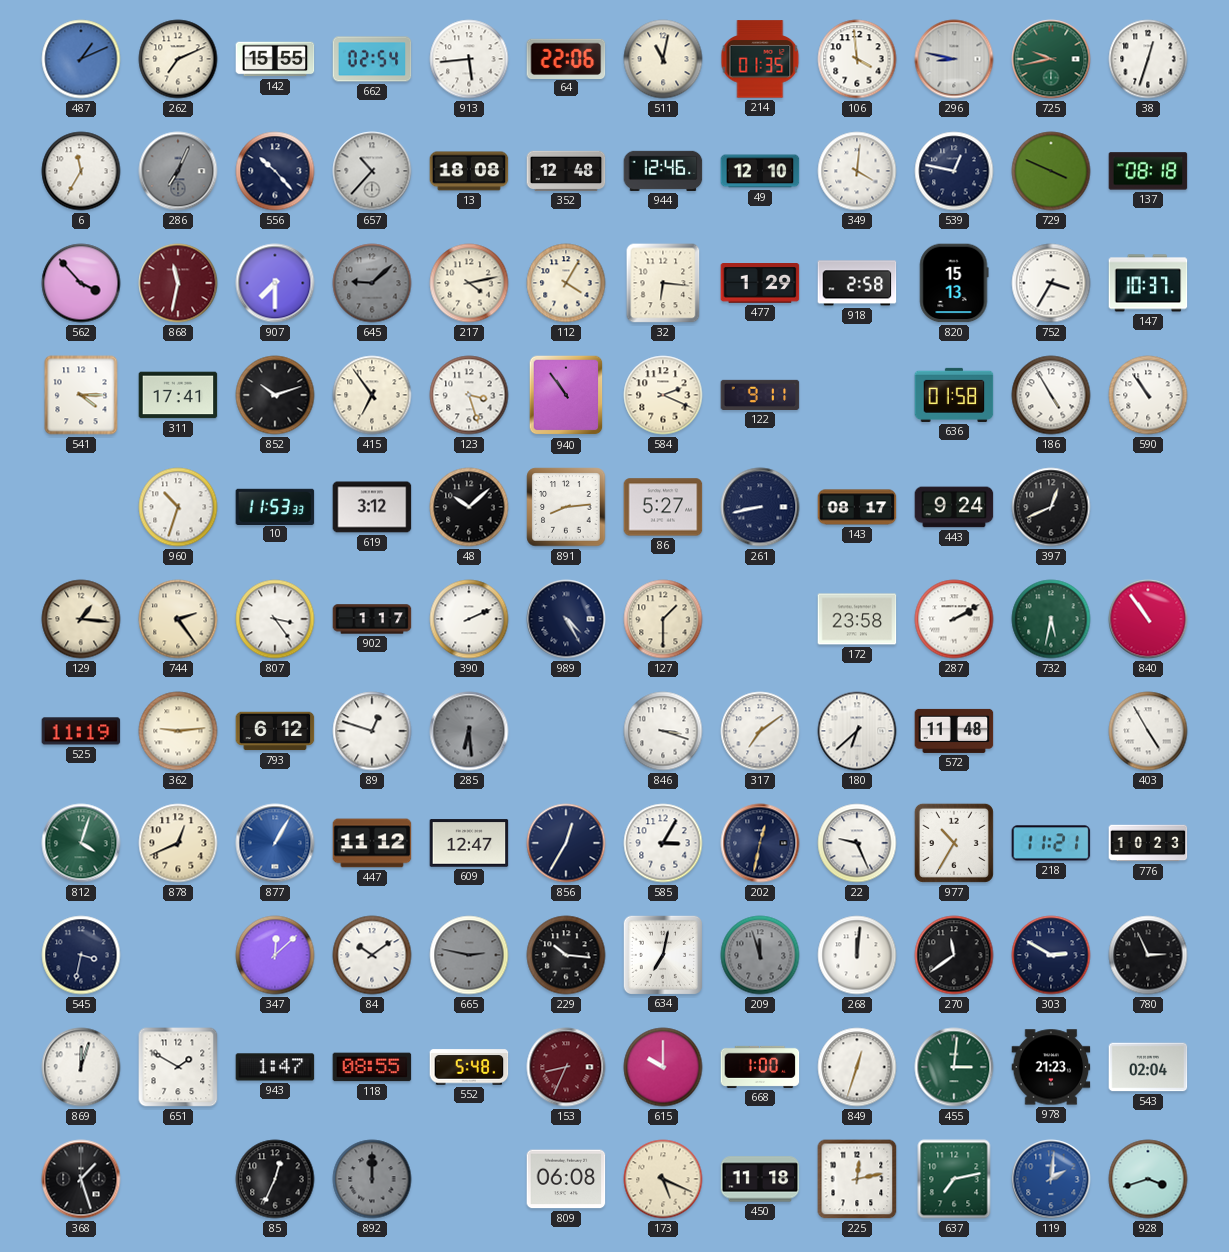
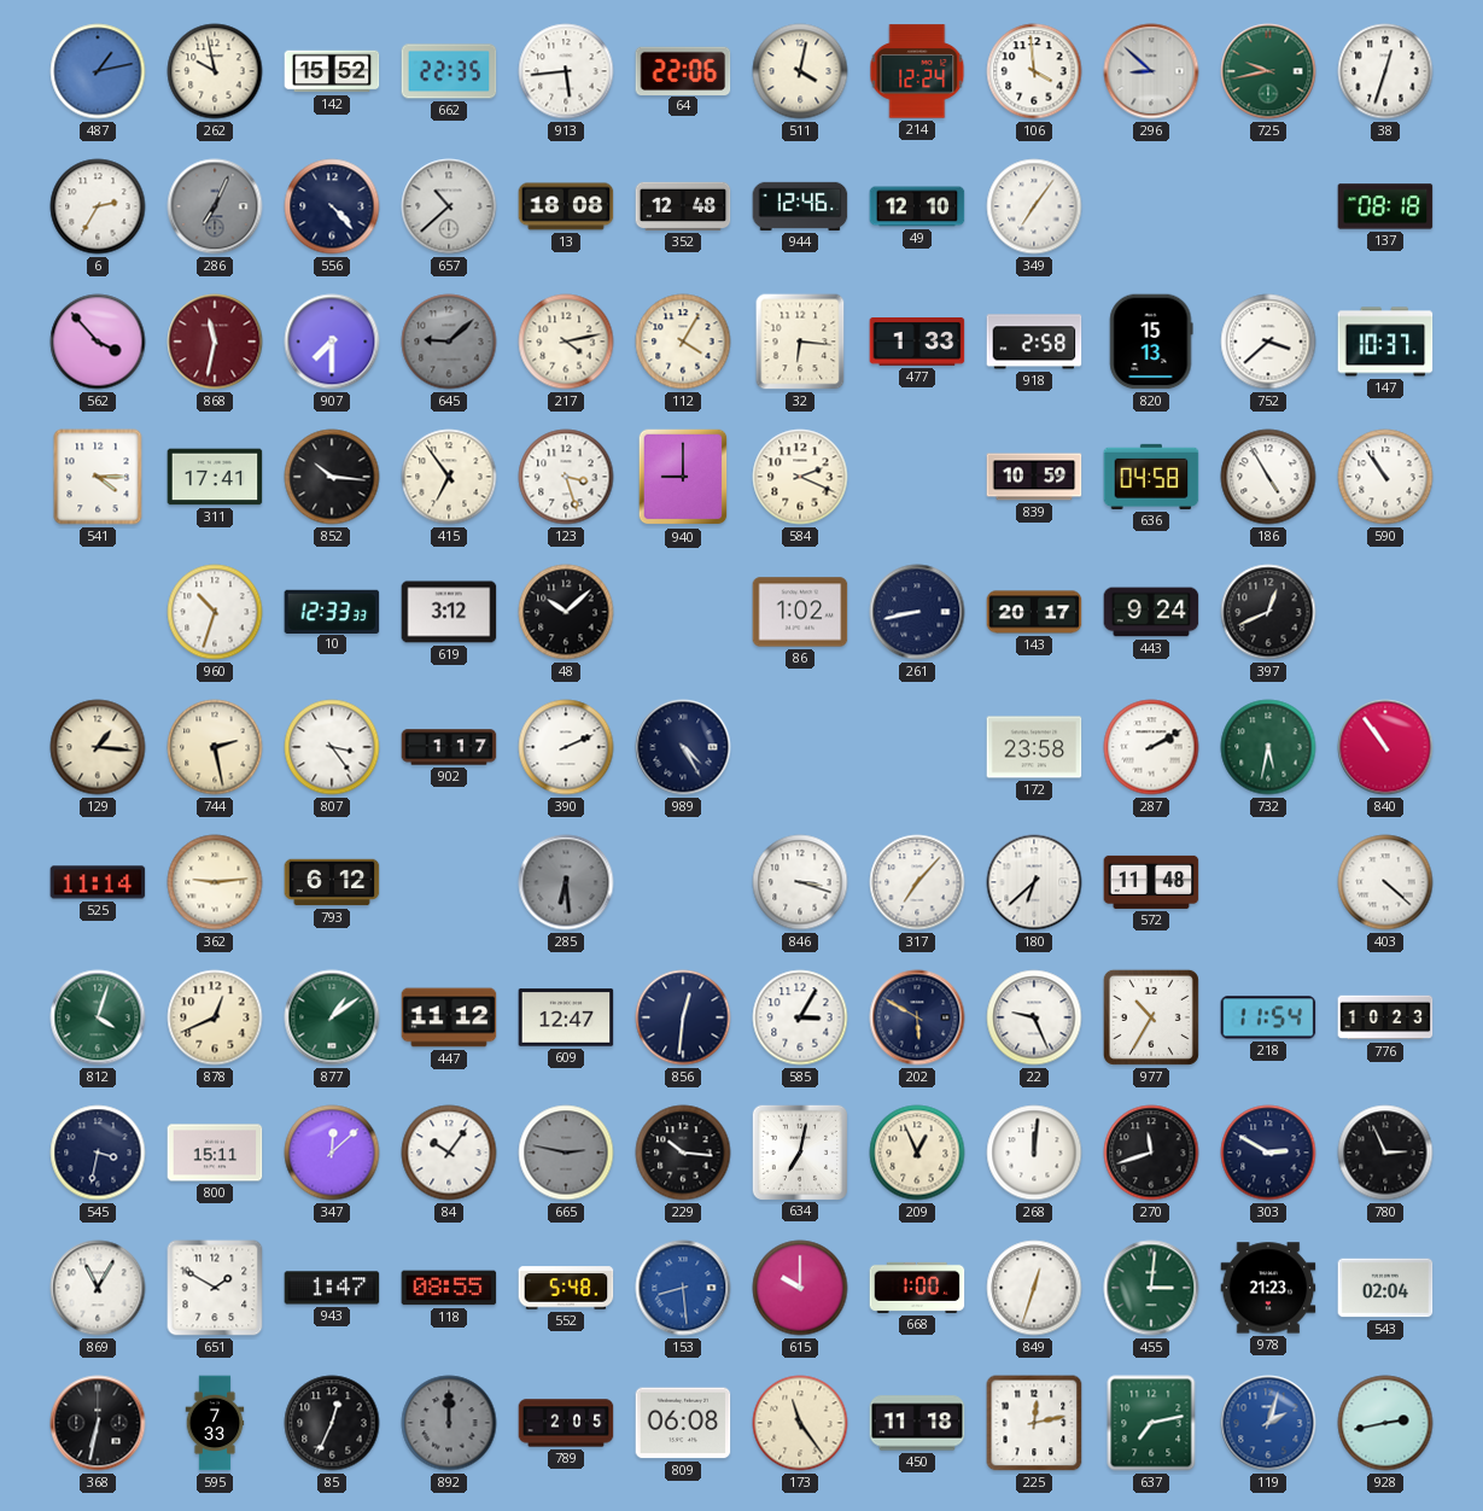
487: 1:11 -> 1:13
262: 7:11 -> 9:58
142: 15:55 -> 15:52
662: 02:54 -> 22:35
511: 11:02 -> 4:02
214: 01:35 -> 12:24
296: 8:47 -> 8:52
6: 11:35 -> 2:35
556: 10:23 -> 4:23
657: 10:37 -> 10:38
349: 4:01 -> 7:06
539: 12:47 -> none
729: 3:49 -> none
477: 1:29 -> 1:33
752: 3:35 -> 3:38
852: 10:12 -> 10:16
940: 10:54 -> 9:00
122: 9:11 -> none
839: none -> 10:59
636: 01:58 -> 04:58
10: 11:53 -> 12:33
891: 8:14 -> none
86: 5:27 -> 1:02
143: 08:17 -> 20:17
744: 2:24 -> 2:28
127: 1:30 -> none
525: 11:19 -> 11:14
89: 12:48 -> none
317: 7:09 -> 7:07
403: 4:55 -> 4:22
877: 1:05 -> 1:09
877 dial: blue -> green
856: 12:35 -> 12:31
202: 12:32 -> 5:50
218: 11:21 -> 11:54
800: none -> 15:11
84: 10:09 -> 10:06
209: 11:57 -> 12:56
209 dial: grey -> cream
270: 11:39 -> 11:42
869: 12:03 -> 11:05
153: 8:34 -> 8:29
153 dial: burgundy -> blue
368: 1:27 -> 6:32
595: none -> 7:33
789: none -> 2:05
173: 5:19 -> 11:24
119: 2:01 -> 2:03
928: 3:42 -> 2:43
